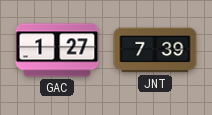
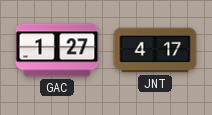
JNT: 7:39 -> 4:17
